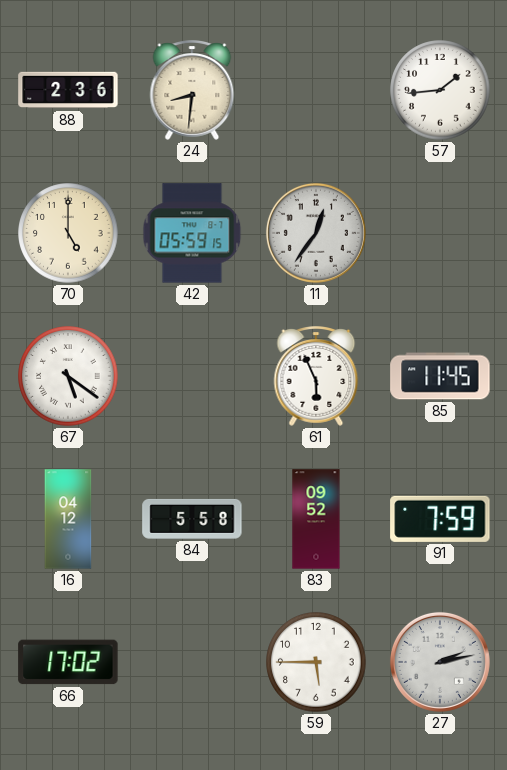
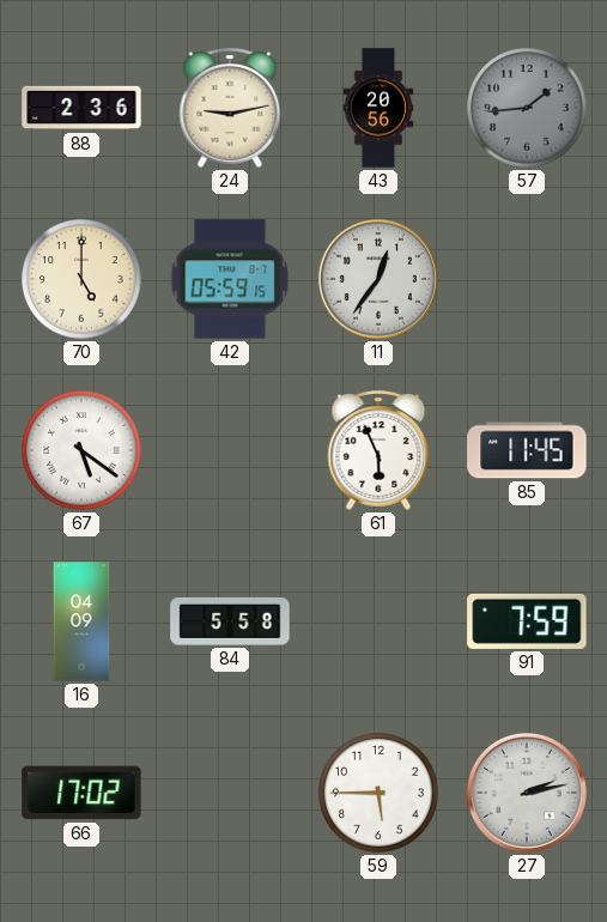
24: 8:31 -> 9:13
43: none -> 20:56
57 dial: white -> grey
16: 04:12 -> 04:09
83: 09:52 -> none
